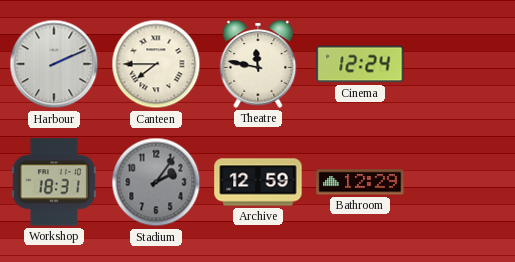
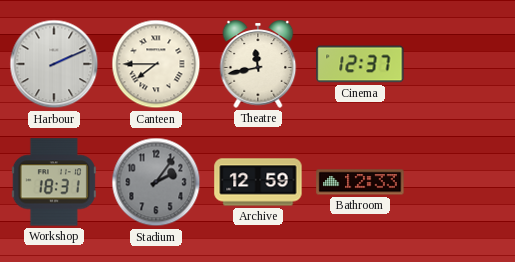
Theatre: 11:47 -> 11:43
Cinema: 12:24 -> 12:37
Bathroom: 12:29 -> 12:33
